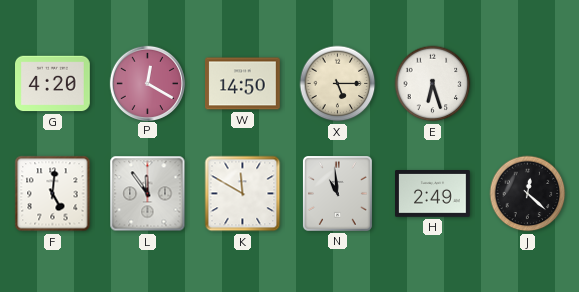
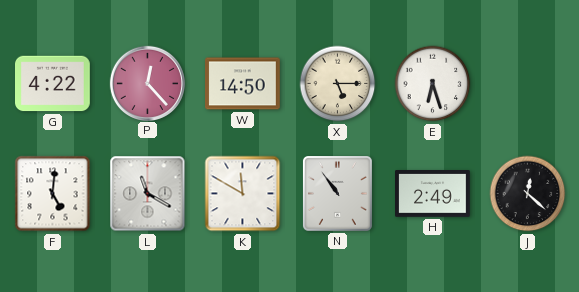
G: 4:20 -> 4:22
P: 12:20 -> 12:23
L: 11:54 -> 11:20
N: 10:59 -> 10:54
